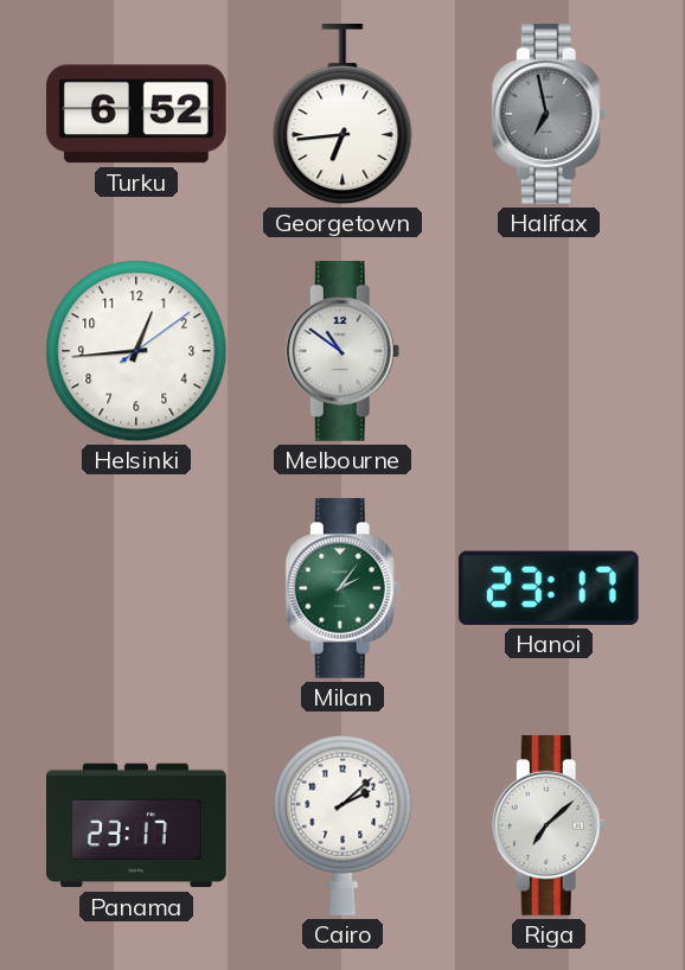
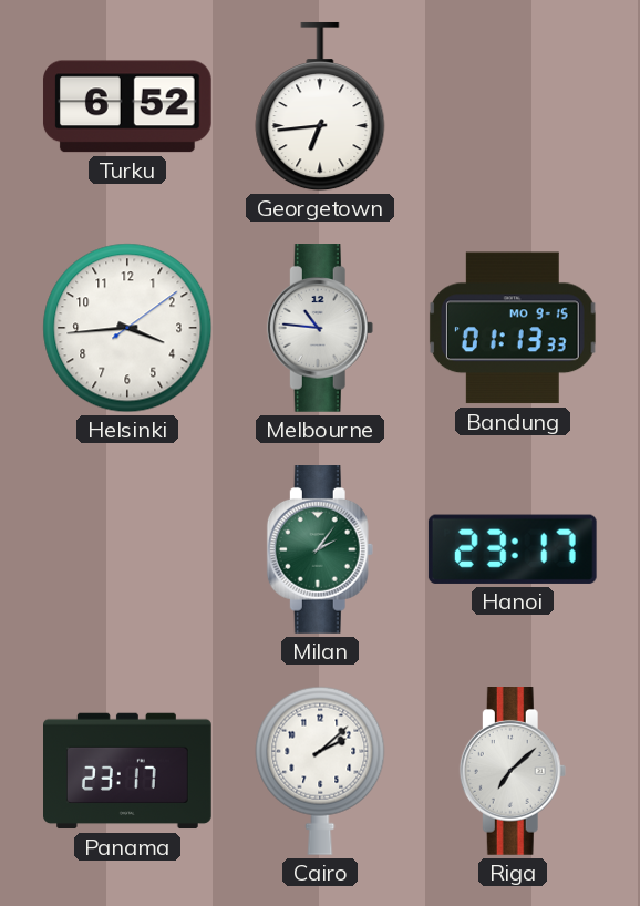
Halifax: 6:58 -> none
Helsinki: 12:44 -> 3:44
Melbourne: 10:51 -> 10:46
Bandung: none -> 01:13
